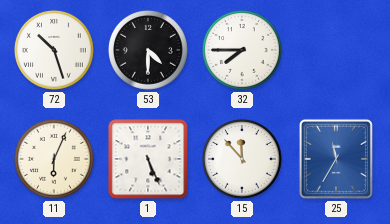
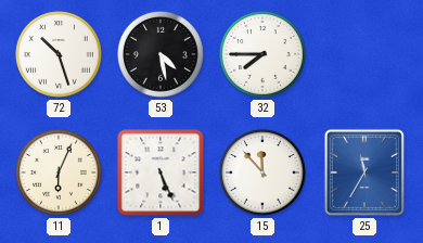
53: 4:30 -> 4:28
